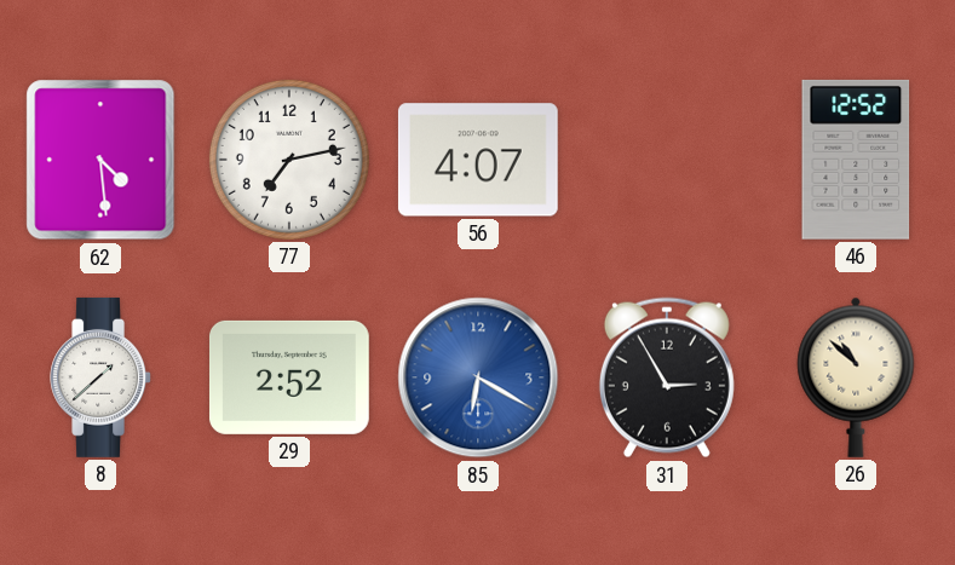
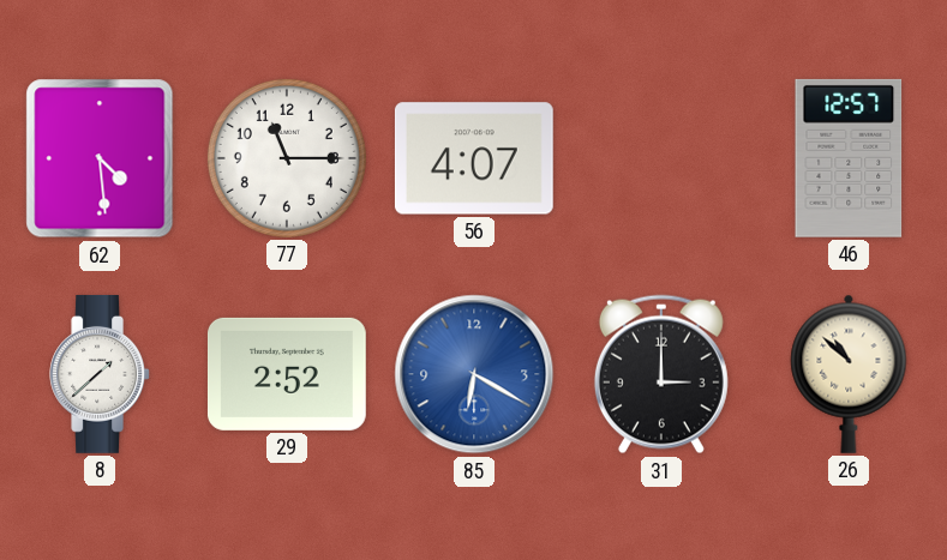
77: 7:13 -> 11:15
46: 12:52 -> 12:57
31: 2:55 -> 3:00
